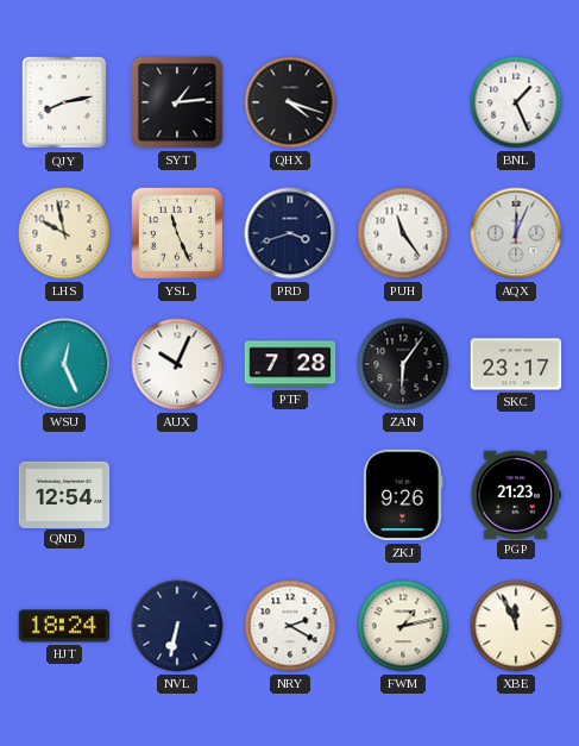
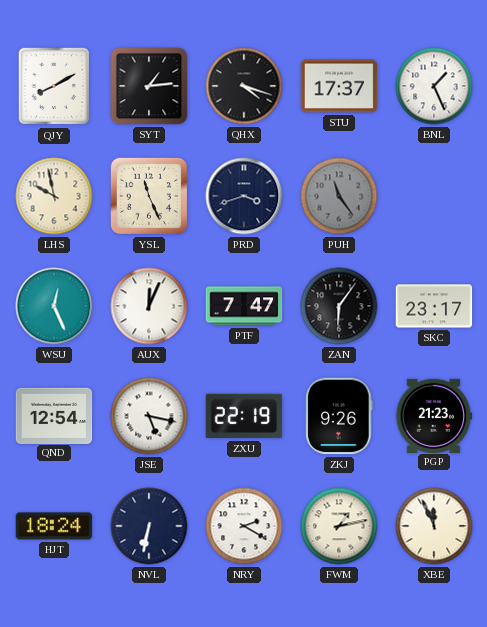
QJY: 8:13 -> 8:10
STU: none -> 17:37
PUH dial: white -> grey
AQX: 12:04 -> none
AUX: 10:04 -> 12:04
PTF: 7:28 -> 7:47
JSE: none -> 5:17
ZXU: none -> 22:19
